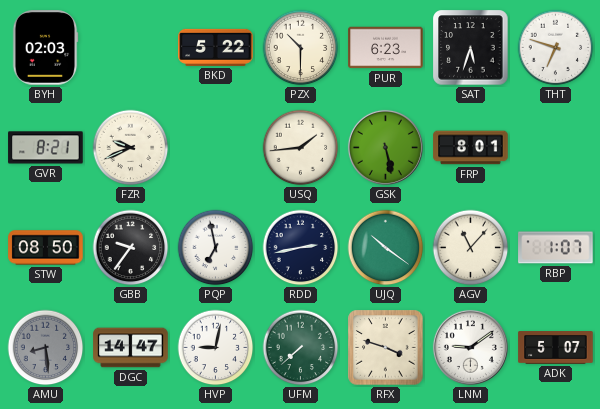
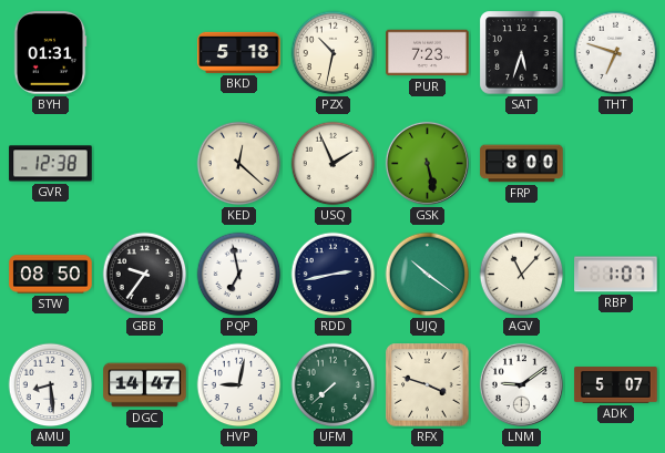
BYH: 02:03 -> 01:31
BKD: 5:22 -> 5:18
PZX: 10:30 -> 10:32
PUR: 6:23 -> 7:23
GVR: 8:21 -> 12:38
FZR: 9:41 -> none
KED: none -> 12:22
USQ: 1:44 -> 1:56
FRP: 8:01 -> 8:00
AMU dial: grey -> white
